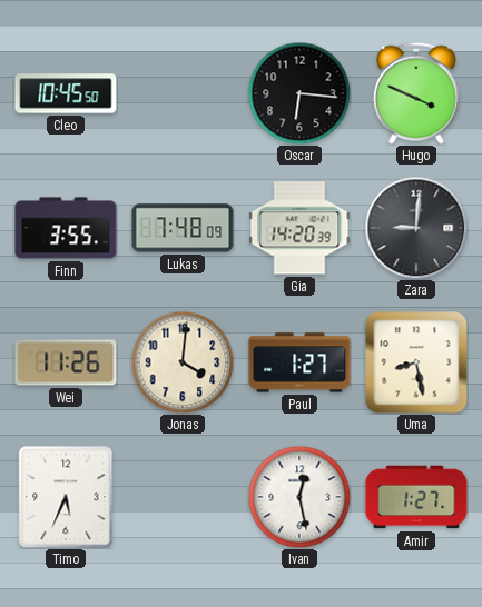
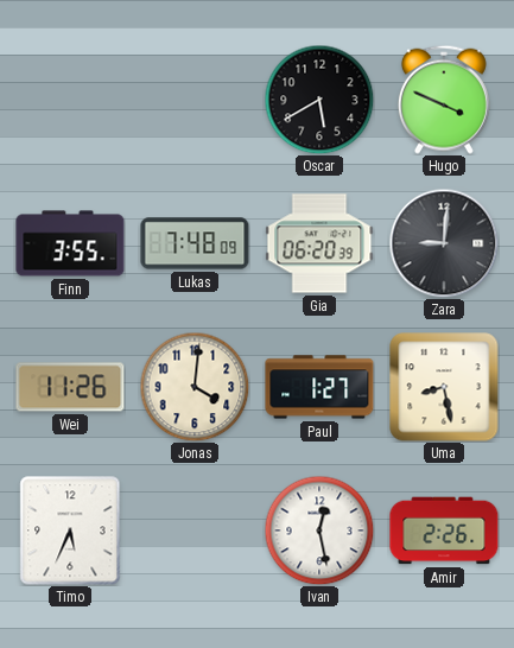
Cleo: 10:45 -> none
Oscar: 6:16 -> 5:40
Gia: 14:20 -> 06:20
Amir: 1:27 -> 2:26
